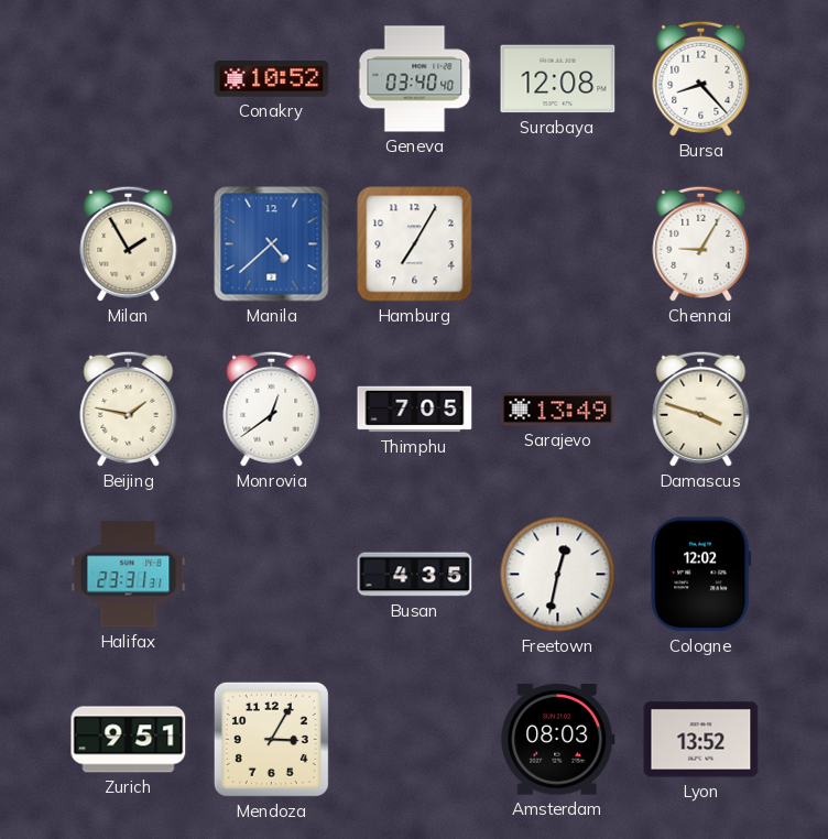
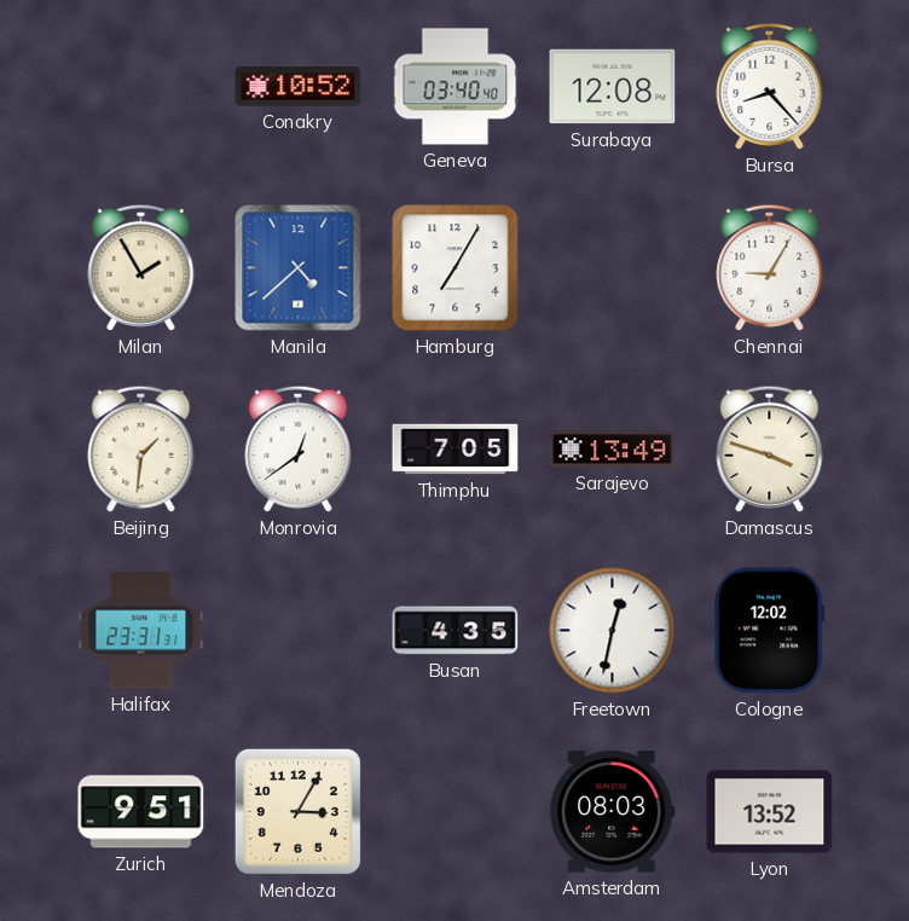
Beijing: 1:47 -> 1:31
